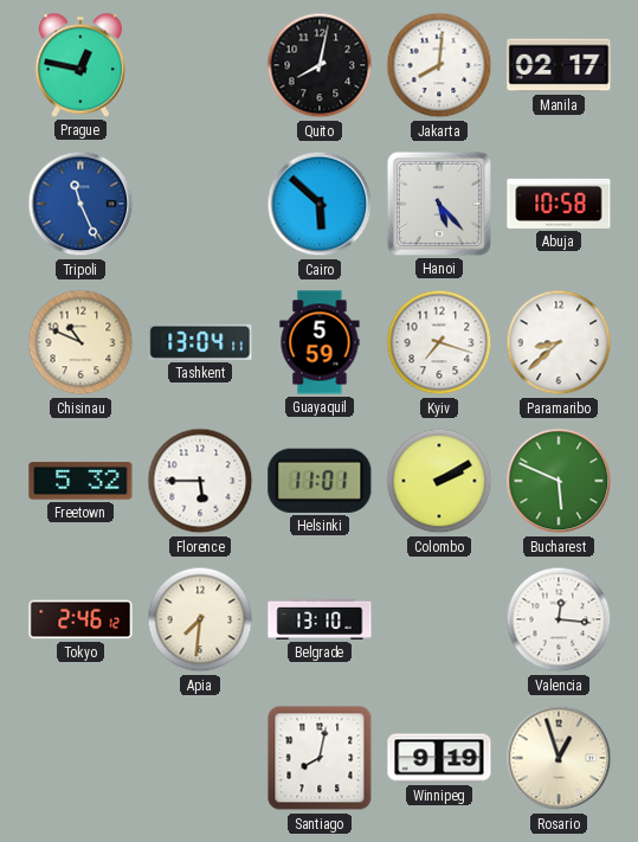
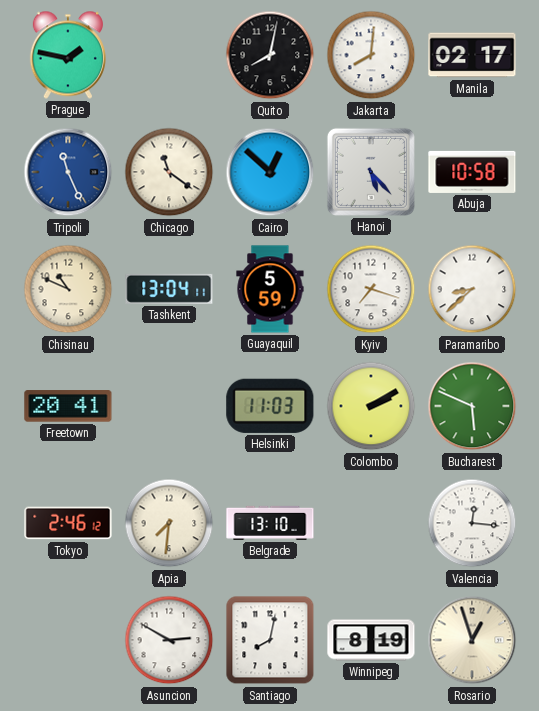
Prague: 12:47 -> 1:47
Chicago: none -> 11:21
Cairo: 5:52 -> 12:52
Freetown: 5:32 -> 20:41
Florence: 5:45 -> none
Helsinki: 11:01 -> 11:03
Asuncion: none -> 2:50
Winnipeg: 9:19 -> 8:19
